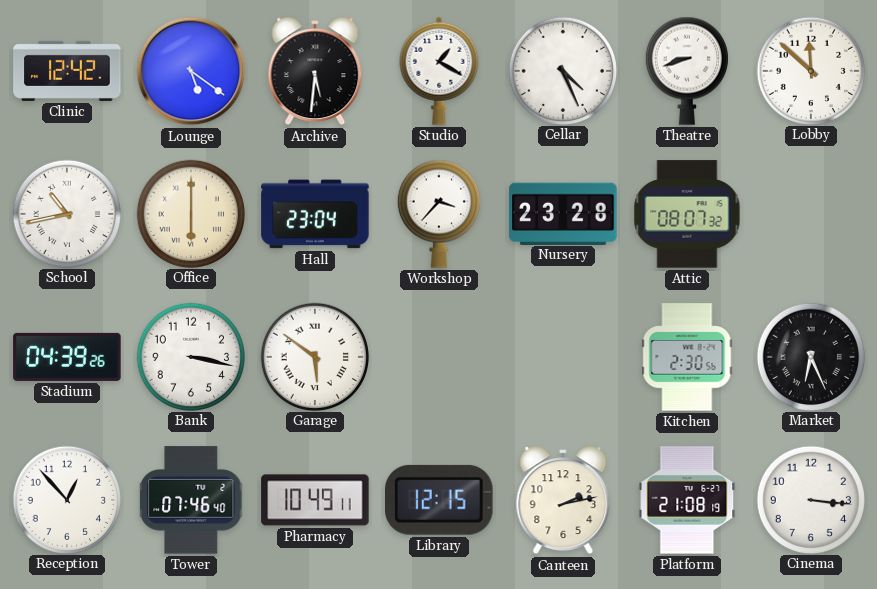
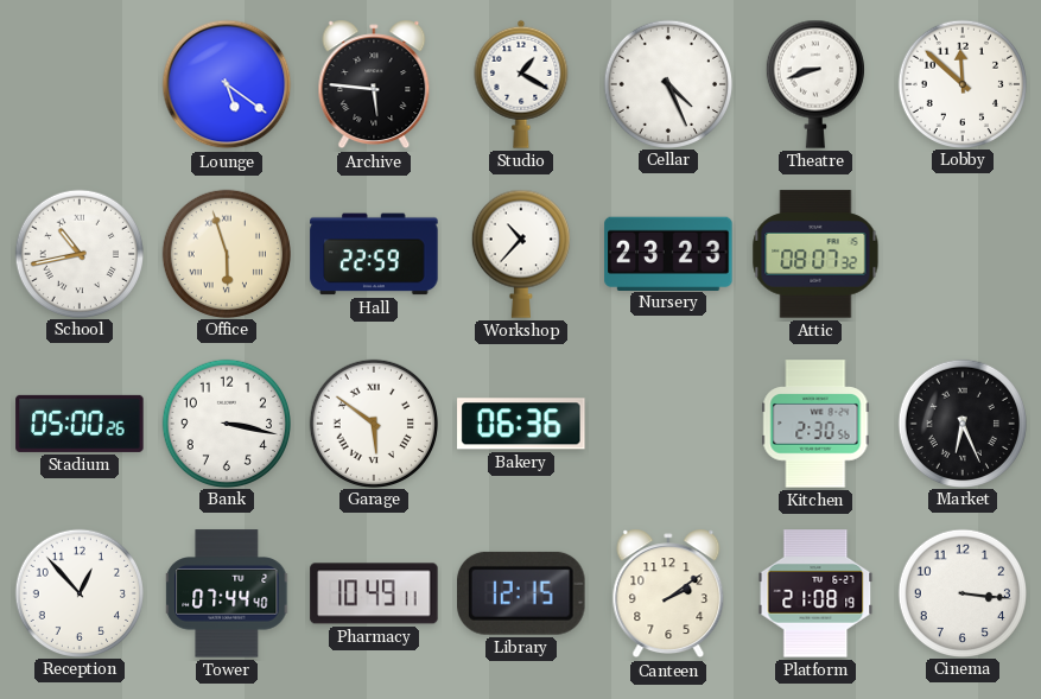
Clinic: 12:42 -> none
Archive: 5:31 -> 5:46
Office: 6:00 -> 5:57
Hall: 23:04 -> 22:59
Workshop: 3:37 -> 10:37
Nursery: 23:28 -> 23:23
Stadium: 04:39 -> 05:00
Bakery: none -> 06:36
Tower: 07:46 -> 07:44
Canteen: 2:13 -> 2:09
